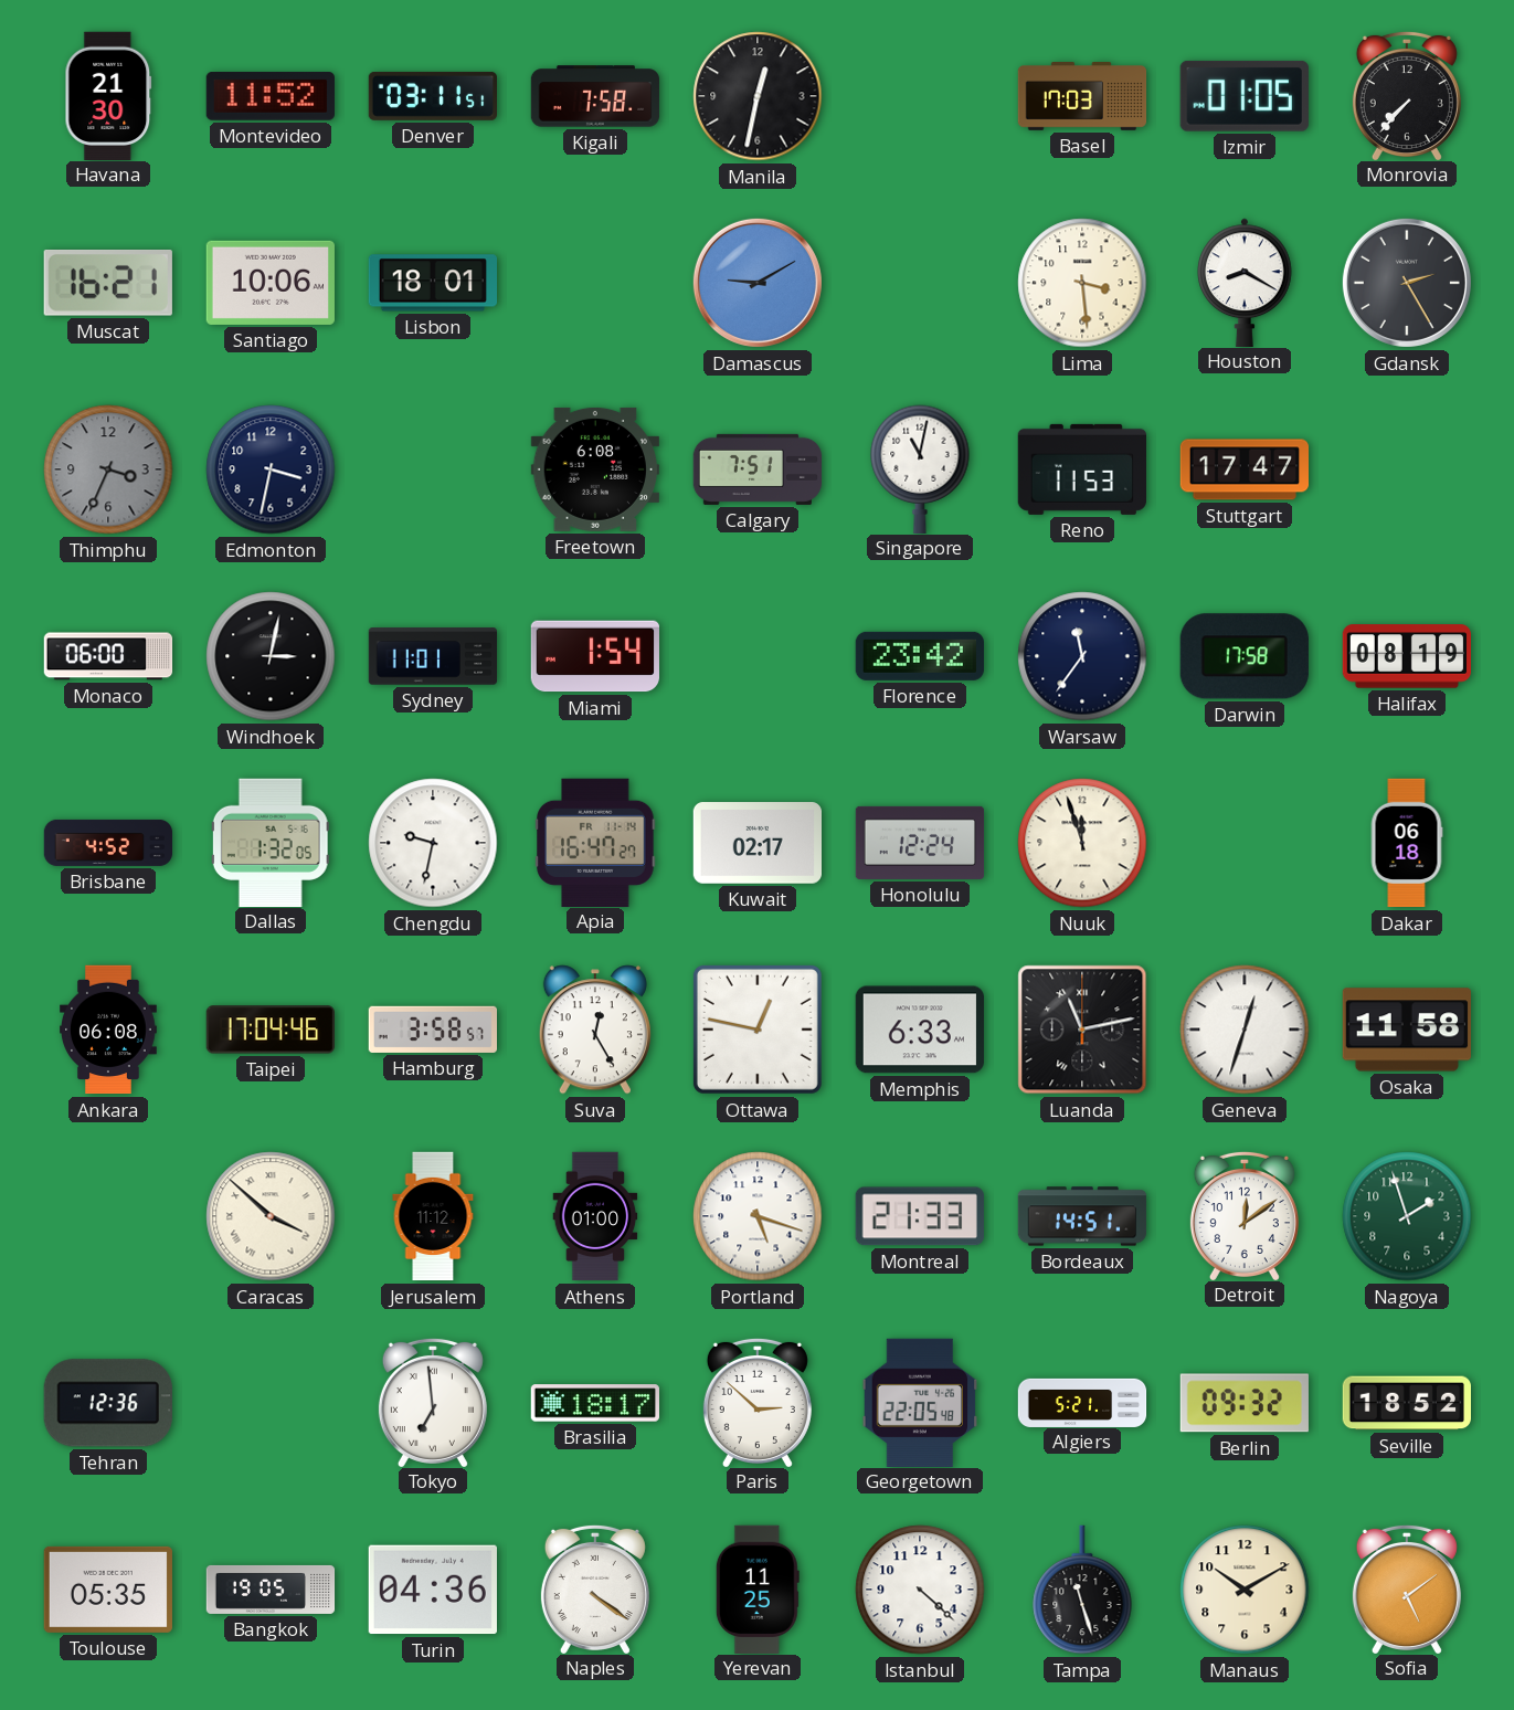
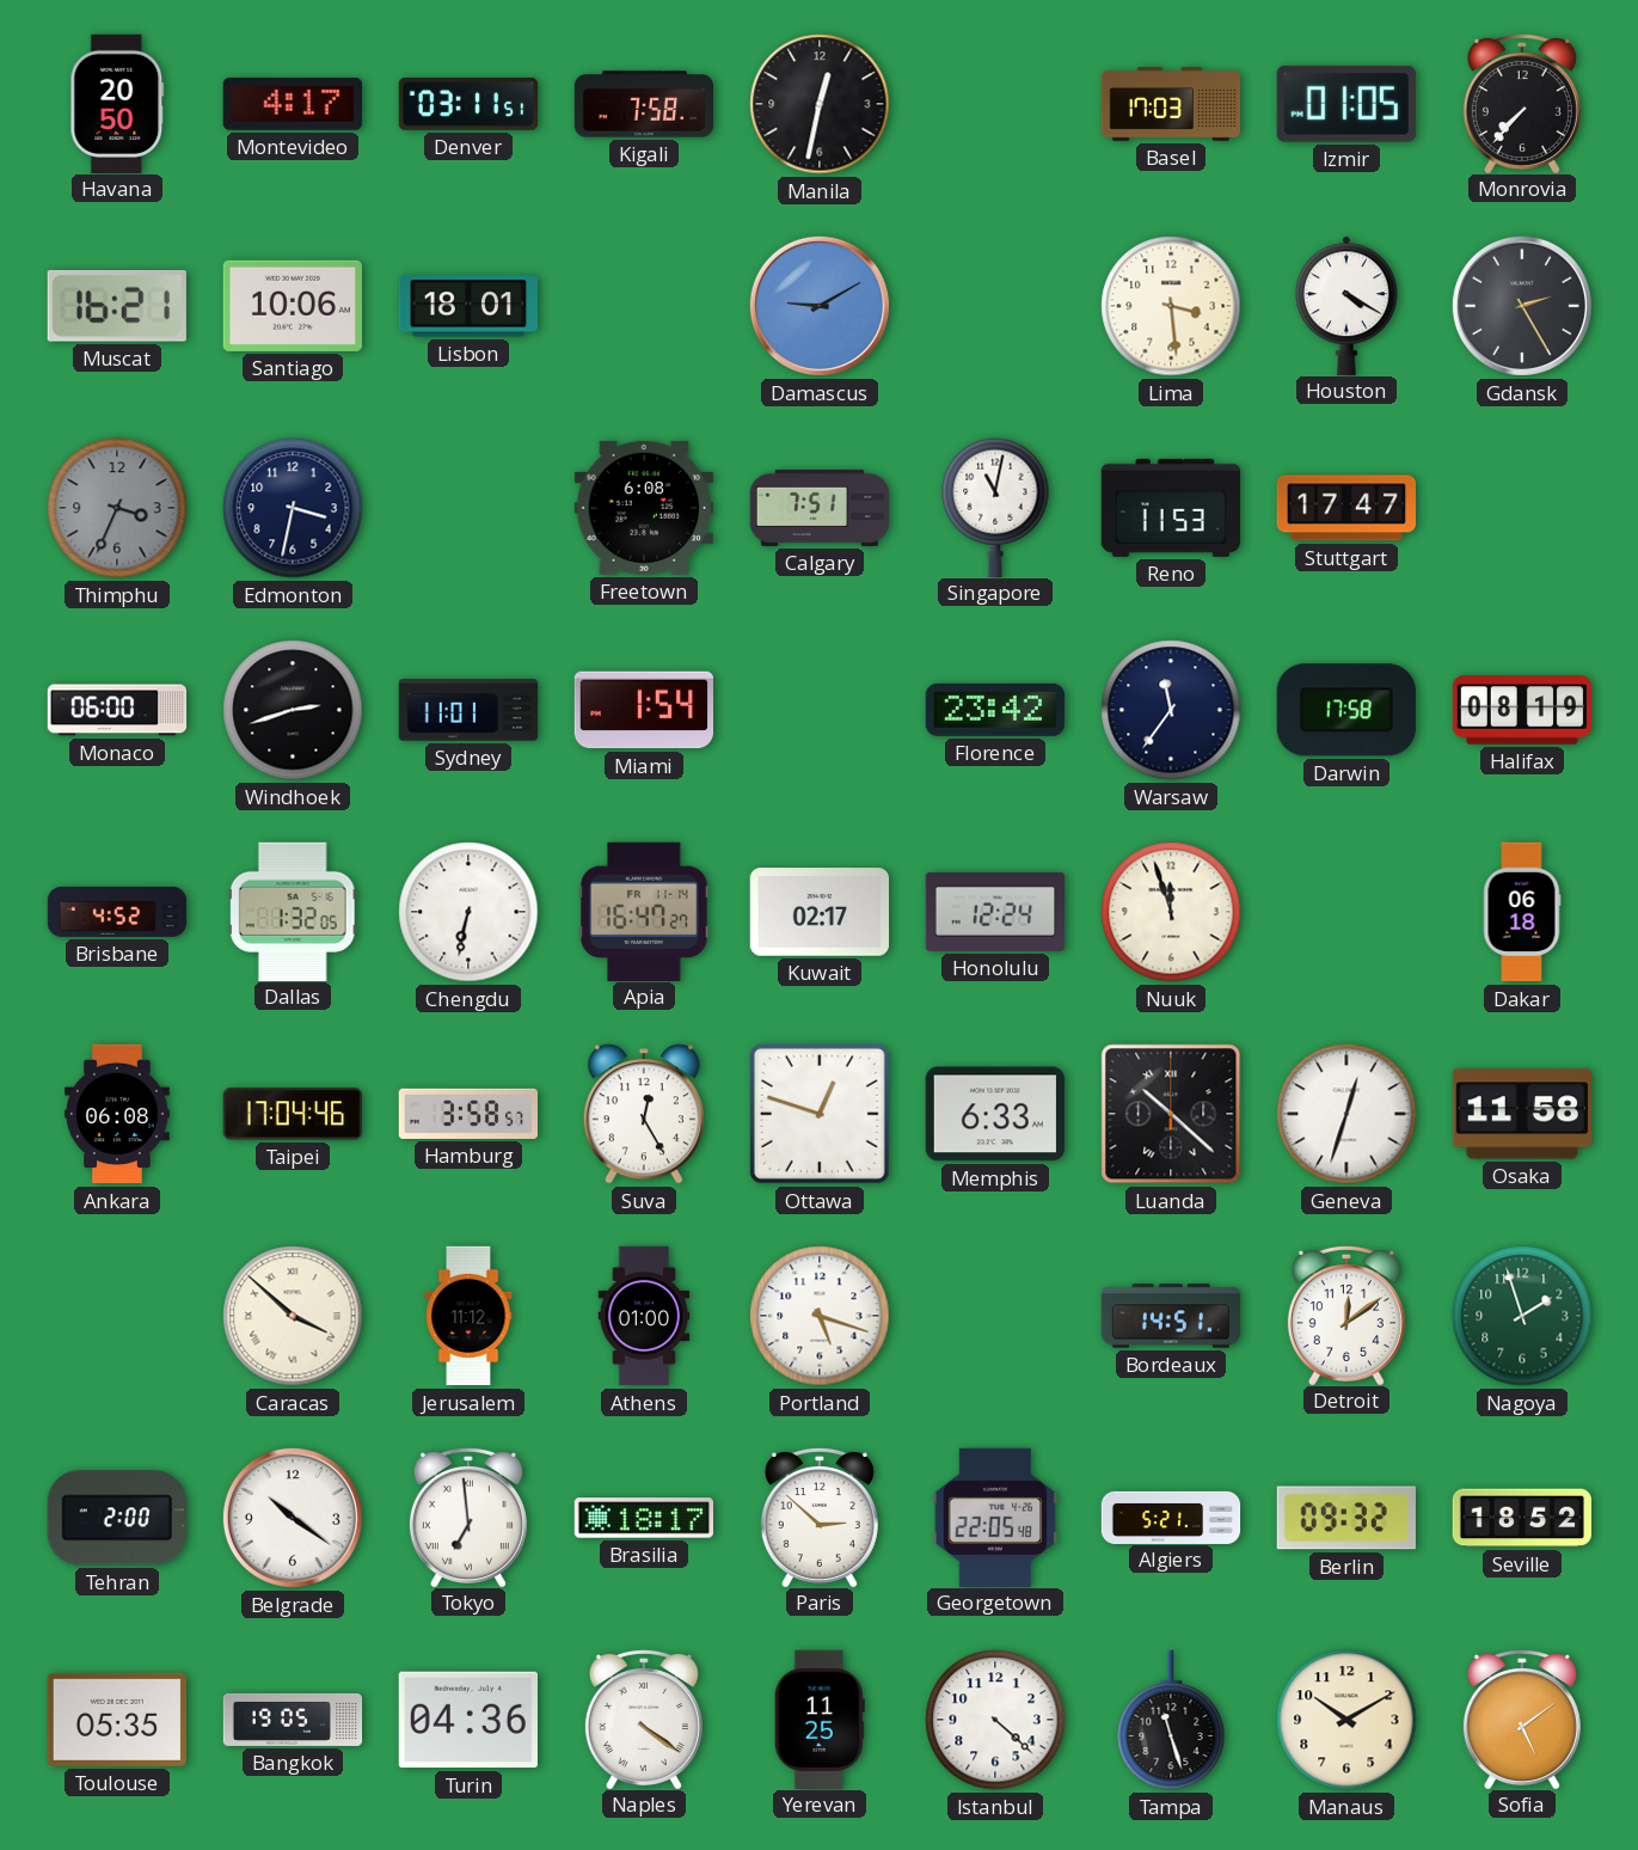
Havana: 21:30 -> 20:50
Montevideo: 11:52 -> 4:17
Houston: 8:20 -> 4:20
Windhoek: 3:02 -> 2:42
Chengdu: 9:32 -> 6:32
Ottawa: 12:47 -> 12:48
Luanda: 11:13 -> 10:22
Montreal: 21:33 -> none
Tehran: 12:36 -> 2:00
Belgrade: none -> 10:21
